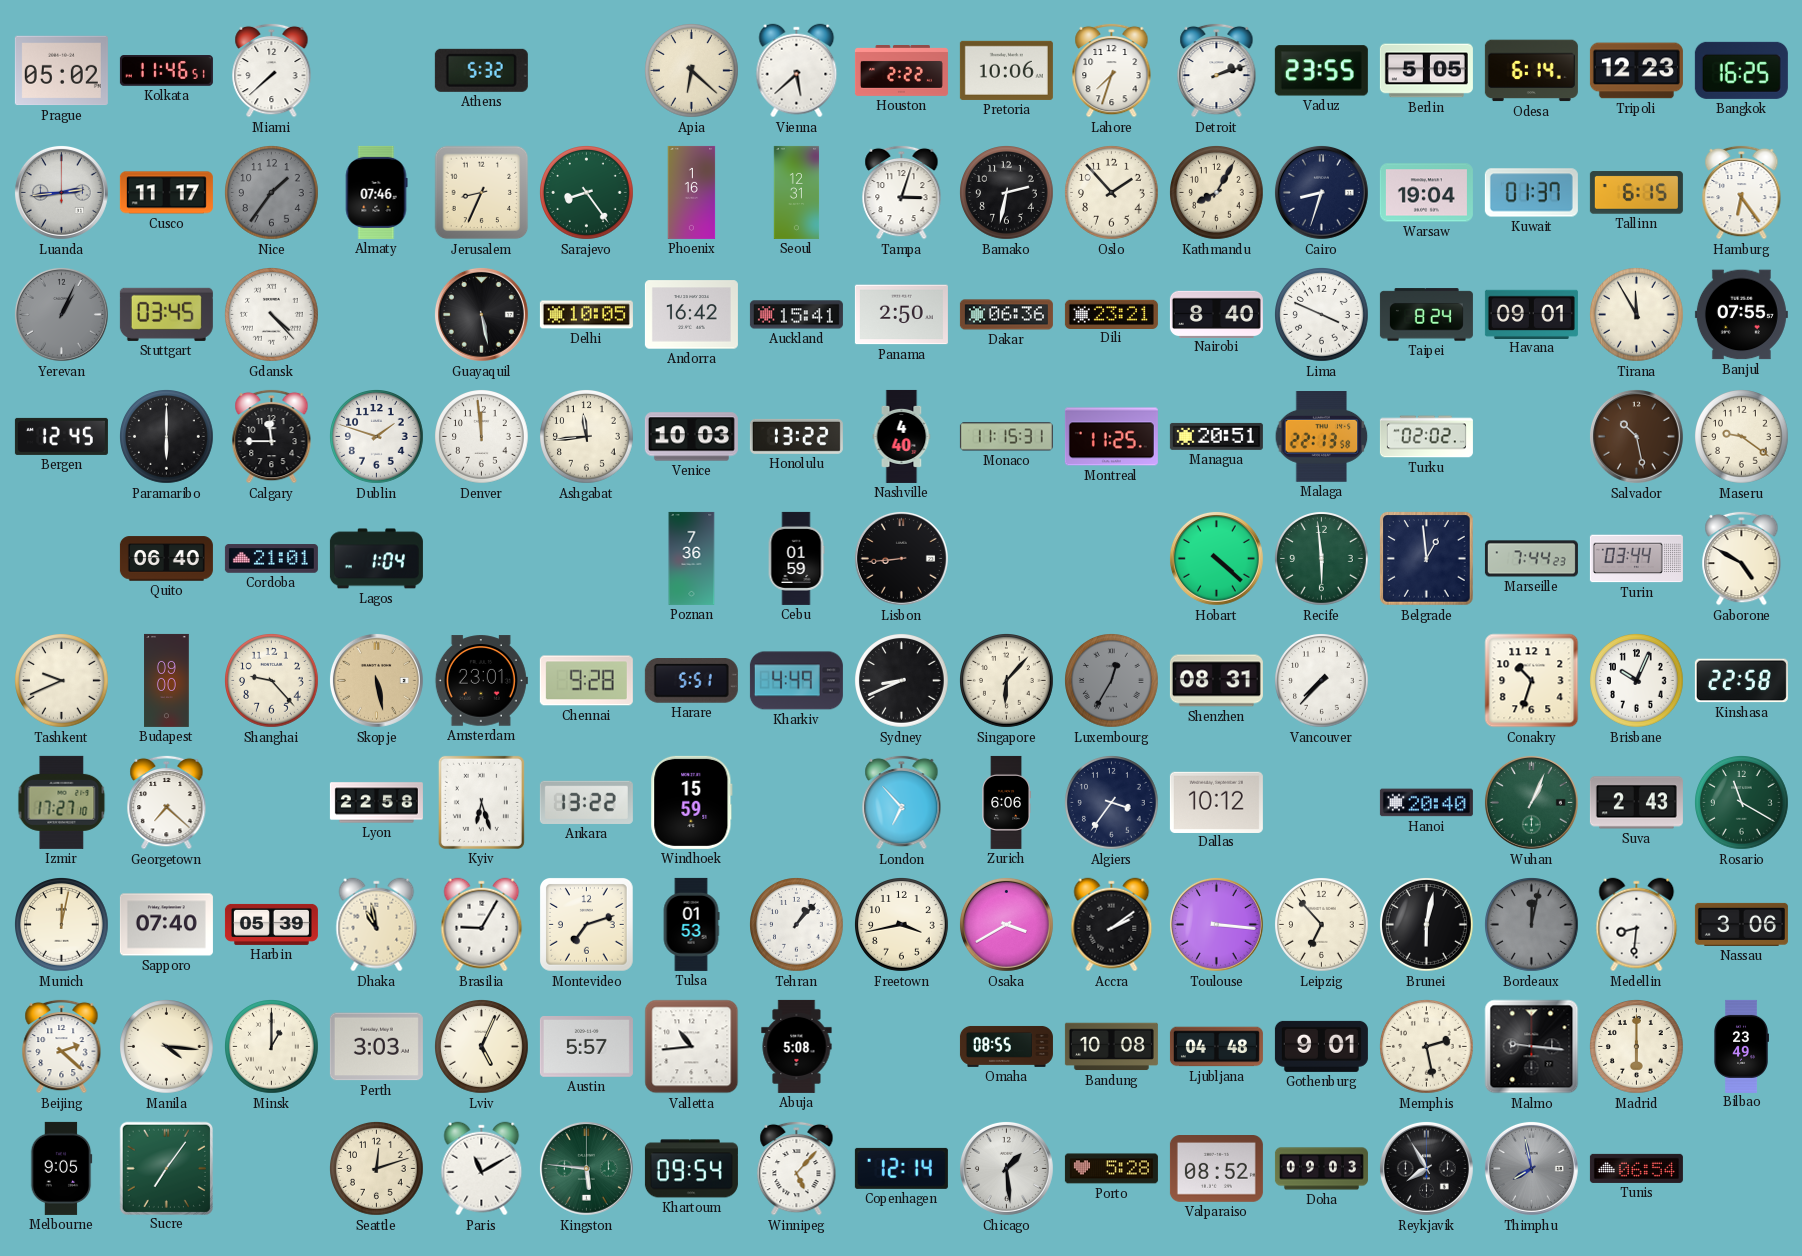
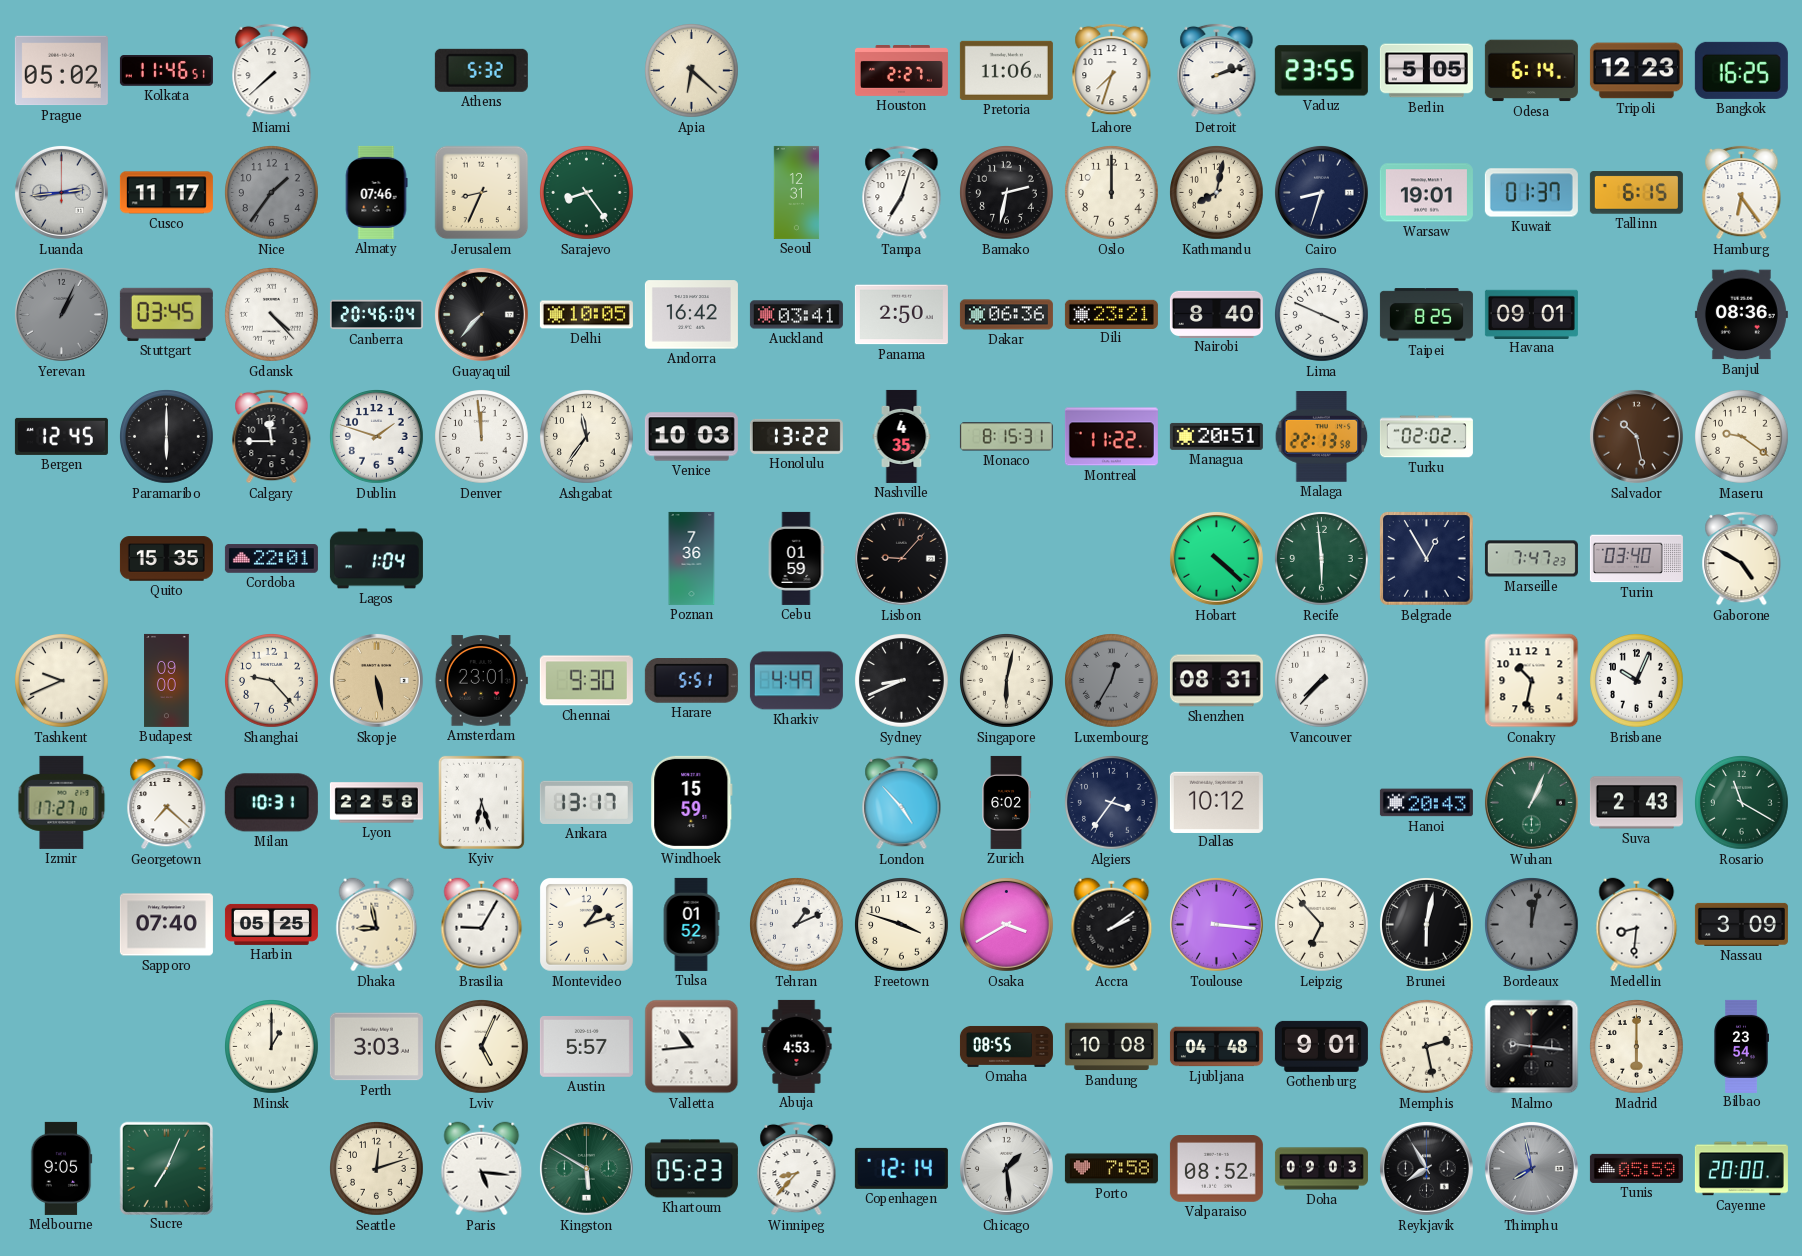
Vienna: 5:38 -> none
Houston: 2:22 -> 2:27
Pretoria: 10:06 -> 11:06
Phoenix: 1:16 -> none
Tampa: 3:03 -> 7:03
Oslo: 1:53 -> 12:00
Kathmandu: 8:05 -> 8:02
Warsaw: 19:04 -> 19:01
Canberra: none -> 20:46
Guayaquil: 5:28 -> 7:37
Auckland: 15:41 -> 03:41
Taipei: 8:24 -> 8:25
Tirana: 11:55 -> none
Banjul: 07:55 -> 08:36
Ashgabat: 11:44 -> 11:36
Nashville: 4:40 -> 4:35
Monaco: 11:15 -> 8:15
Montreal: 11:25 -> 11:22
Quito: 06:40 -> 15:35
Cordoba: 21:01 -> 22:01
Lisbon: 8:44 -> 9:07
Belgrade: 12:59 -> 12:55
Marseille: 7:44 -> 7:47
Turin: 03:44 -> 03:40
Chennai: 9:28 -> 9:30
Singapore: 6:07 -> 6:02
Conakry: 10:33 -> 10:32
Kinshasa: 22:58 -> none
Milan: none -> 10:31
Ankara: 13:22 -> 13:17
London: 6:53 -> 4:53
Zurich: 6:06 -> 6:02
Hanoi: 20:40 -> 20:43
Munich: 12:02 -> none
Harbin: 05:39 -> 05:25
Dhaka: 10:58 -> 8:58
Montevideo: 7:12 -> 1:12
Tulsa: 01:53 -> 01:52
Tehran: 1:07 -> 1:11
Freetown: 3:43 -> 3:48
Nassau: 3:06 -> 3:09
Beijing: 2:22 -> none
Manila: 4:16 -> none
Abuja: 5:08 -> 4:53
Bilbao: 23:49 -> 23:54
Sucre: 7:06 -> 7:04
Paris: 11:10 -> 5:16
Kingston: 5:46 -> 5:50
Khartoum: 09:54 -> 05:23
Winnipeg: 5:07 -> 8:37
Porto: 5:28 -> 7:58
Tunis: 06:54 -> 05:59
Cayenne: none -> 20:00
